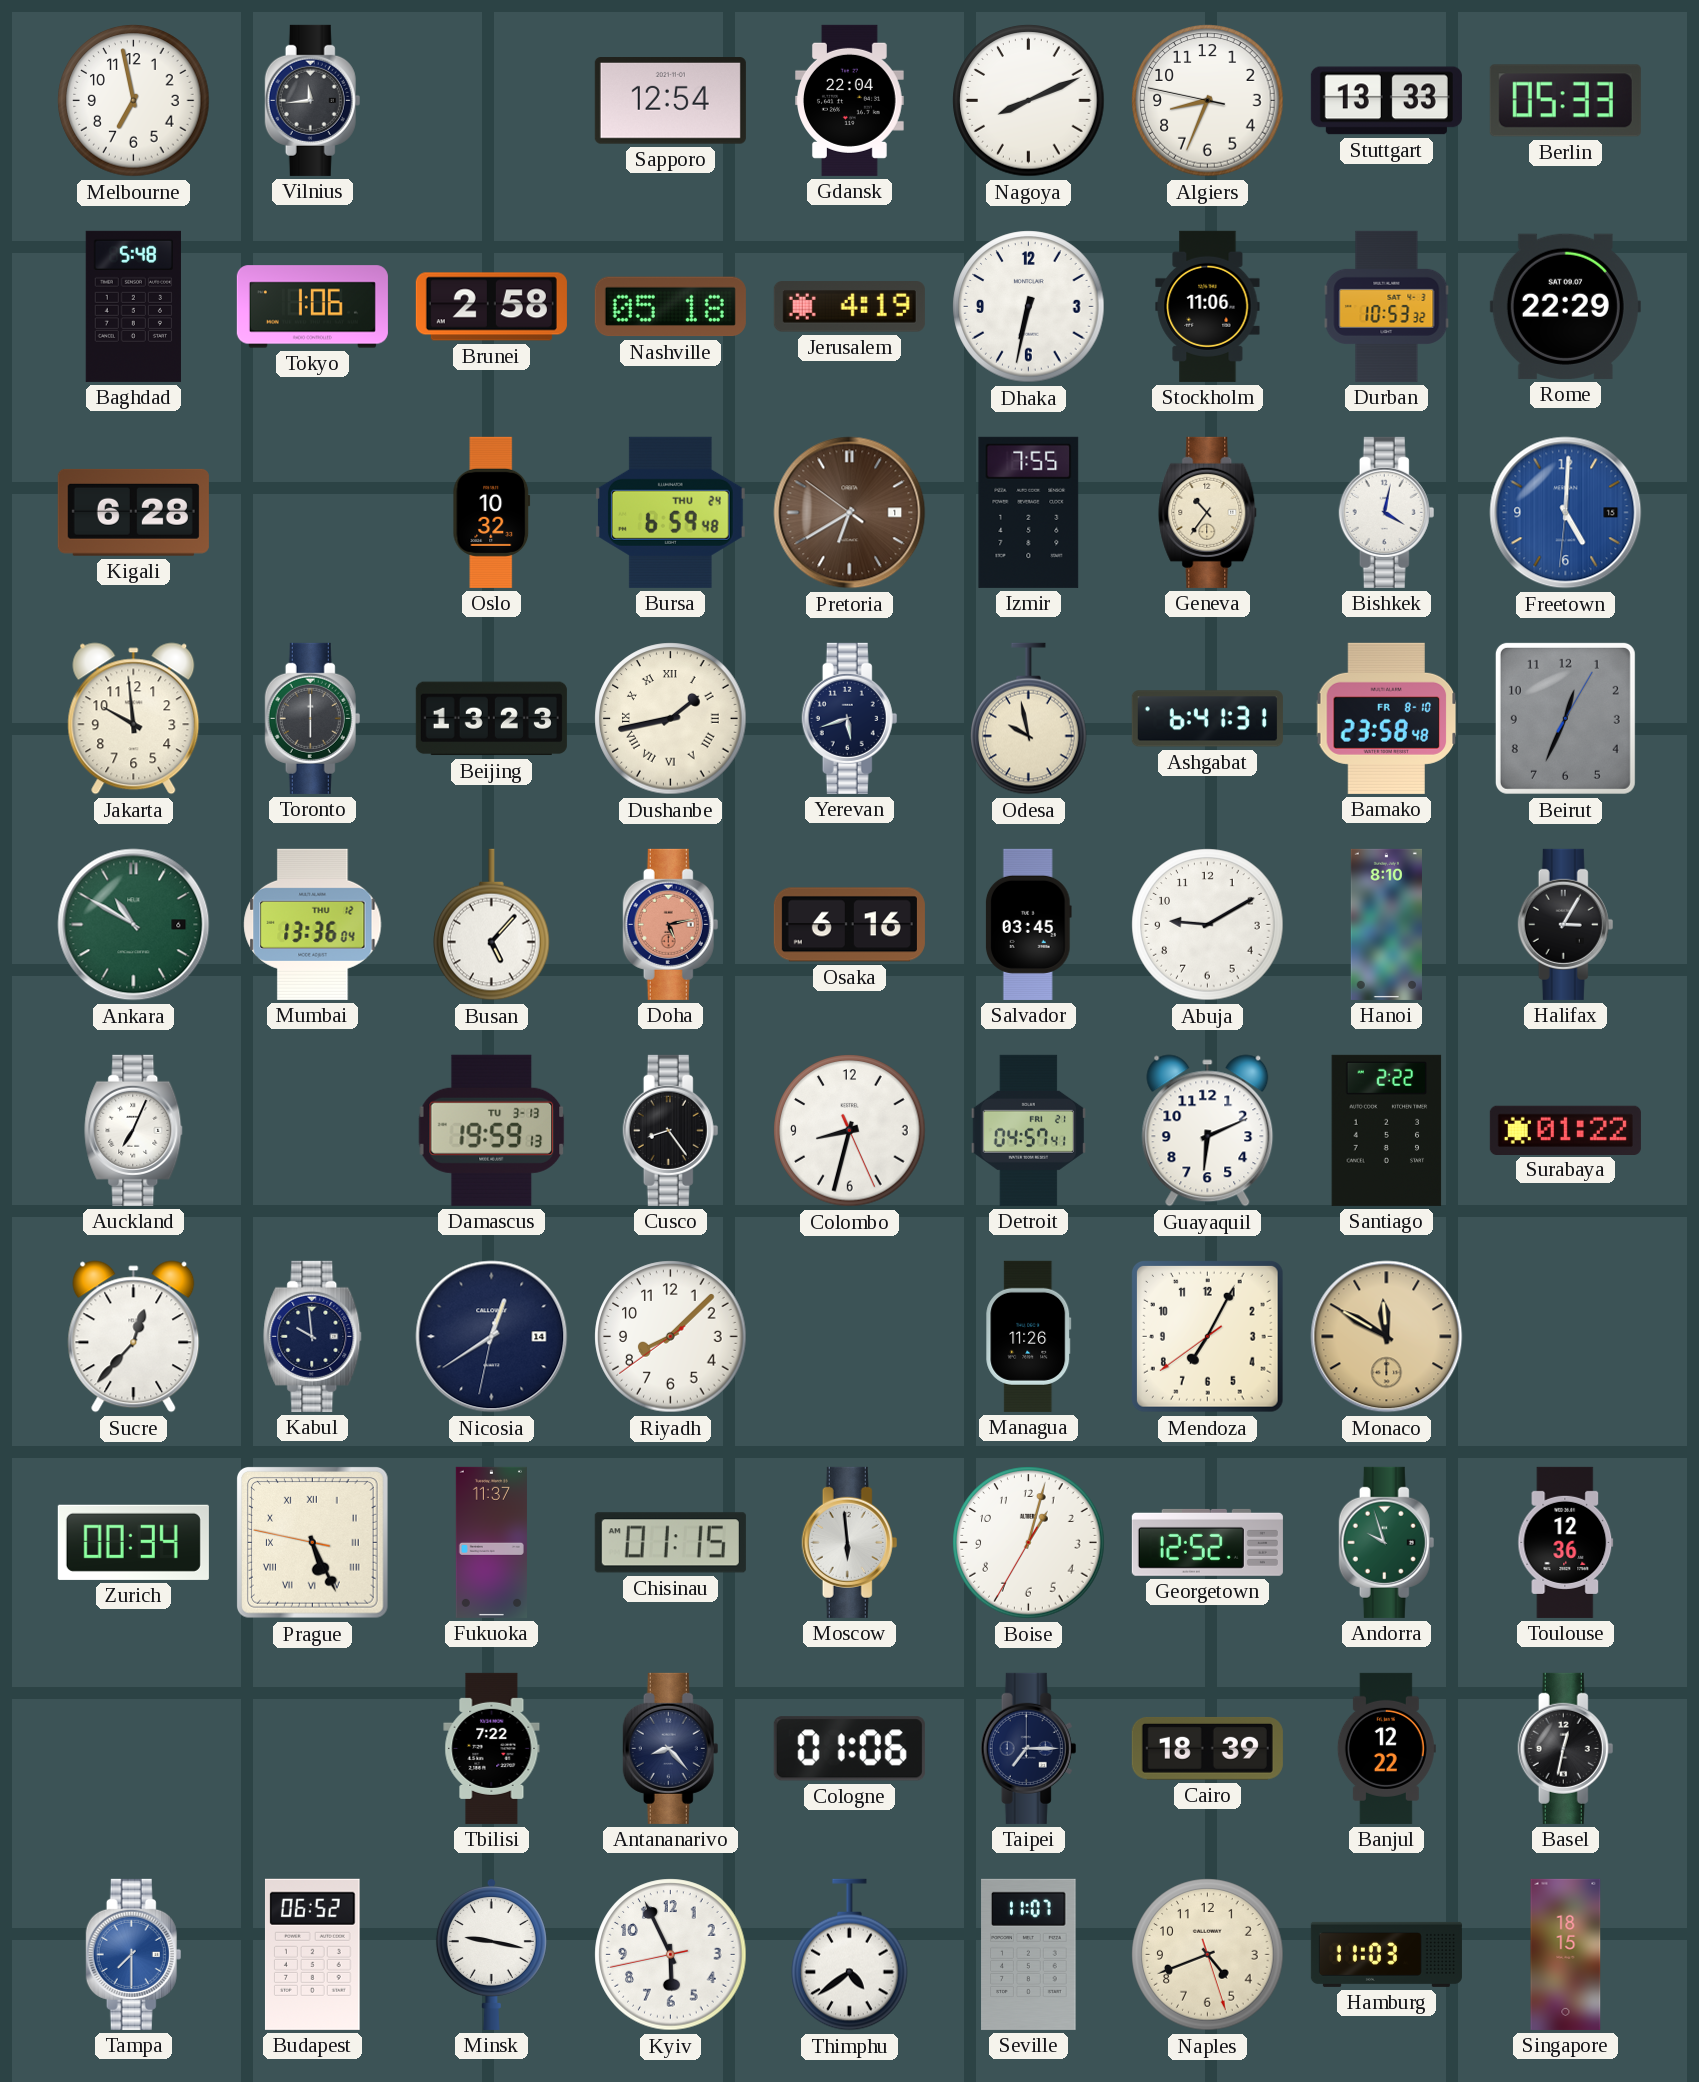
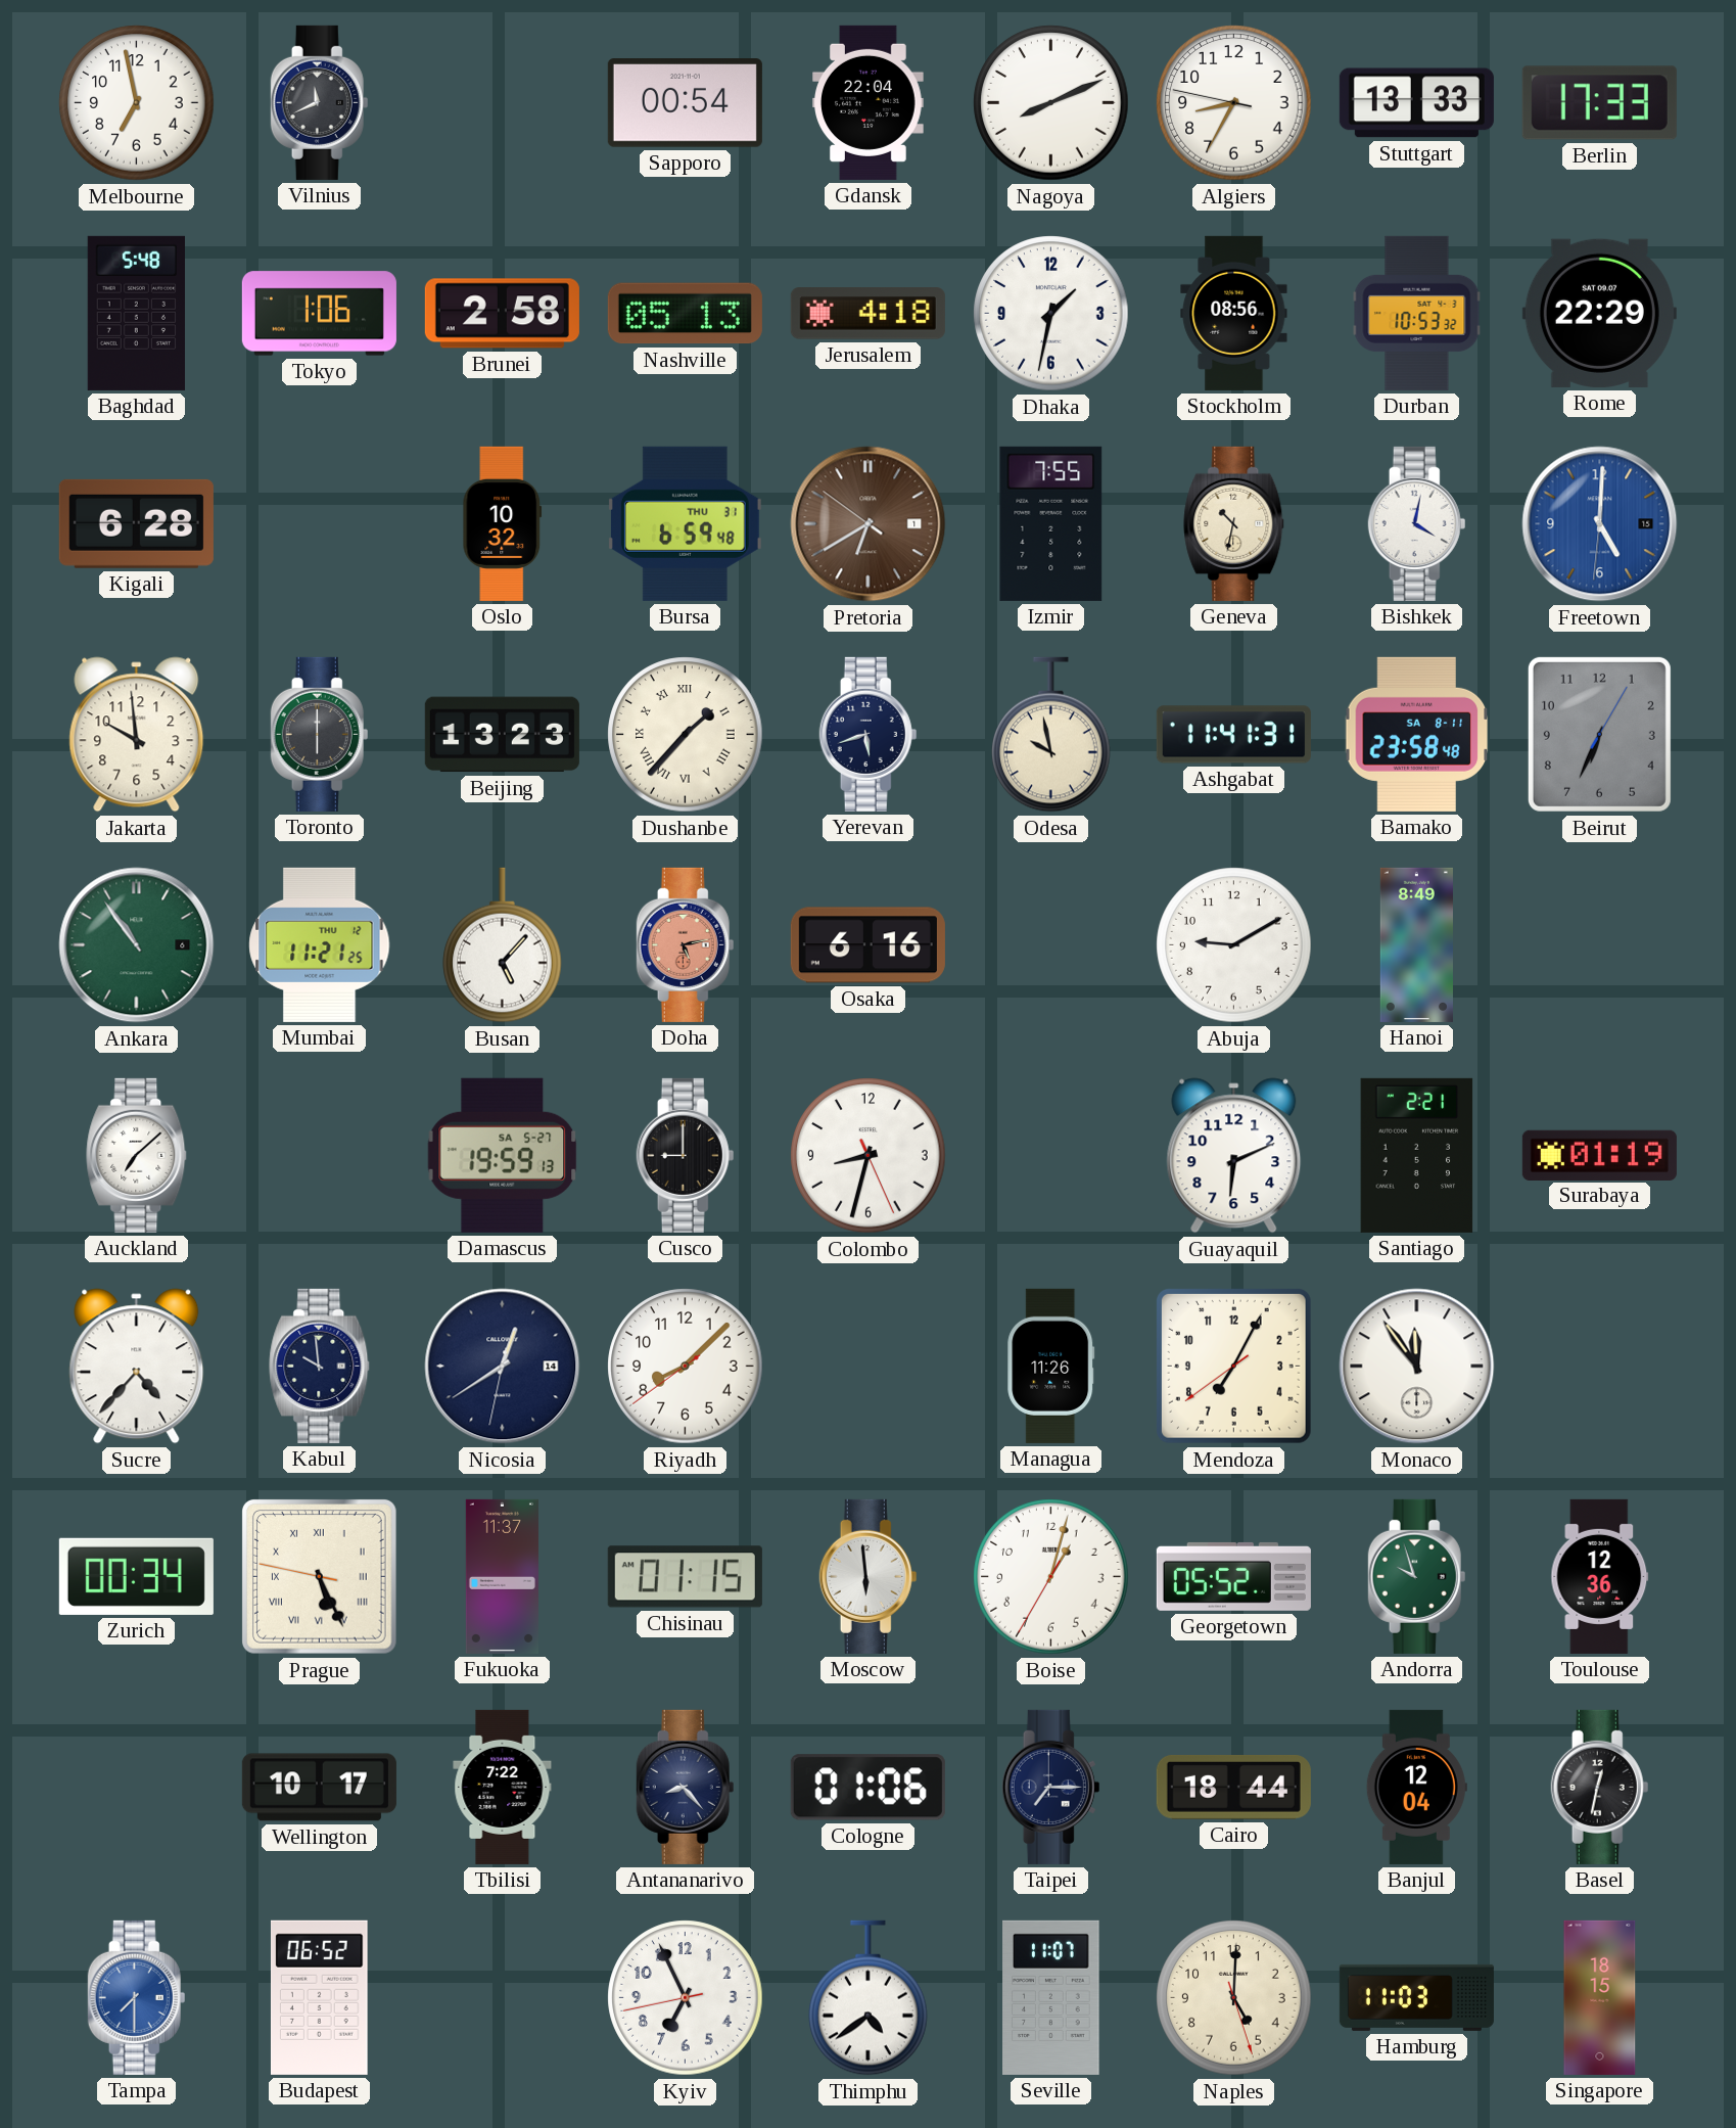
Vilnius: 11:44 -> 11:41
Sapporo: 12:54 -> 00:54
Algiers: 8:33 -> 8:34
Berlin: 05:33 -> 17:33
Nashville: 05:18 -> 05:13
Jerusalem: 4:19 -> 4:18
Dhaka: 6:32 -> 1:32
Stockholm: 11:06 -> 08:56
Bursa date: THU 24 -> THU 31
Geneva: 10:36 -> 10:32
Dushanbe: 1:43 -> 1:37
Ashgabat: 6:41 -> 11:41
Bamako date: FR 8-10 -> SA 8-11
Beirut: 12:34 -> 6:34
Ankara: 10:50 -> 10:54
Mumbai: 13:36 -> 11:21
Salvador: 03:45 -> none
Hanoi: 8:10 -> 8:49
Halifax: 3:05 -> none
Auckland: 7:04 -> 7:08
Damascus date: TU 3-13 -> SA 5-27
Cusco: 8:24 -> 9:00
Detroit: 04:57 -> none
Santiago: 2:22 -> 2:21
Surabaya: 01:22 -> 01:19
Sucre: 12:37 -> 4:37
Monaco: 11:50 -> 11:54
Monaco dial: champagne -> white
Georgetown: 12:52 -> 05:52
Wellington: none -> 10:17
Cairo: 18:39 -> 18:44
Banjul: 12:22 -> 12:04
Minsk: 9:17 -> none
Kyiv: 5:55 -> 6:55
Naples: 4:41 -> 5:00
